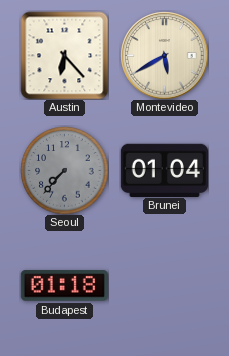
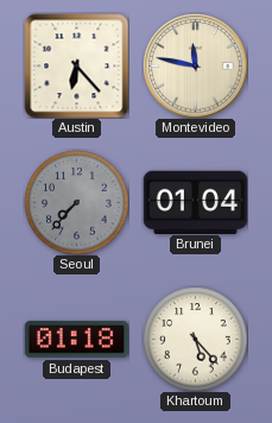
Montevideo: 5:40 -> 11:47
Khartoum: none -> 5:23
